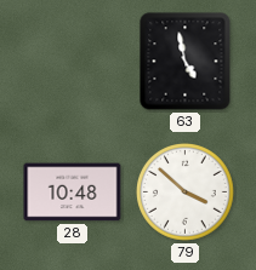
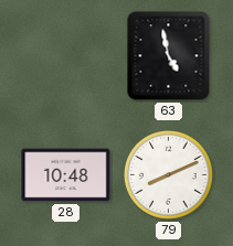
79: 3:52 -> 8:11
